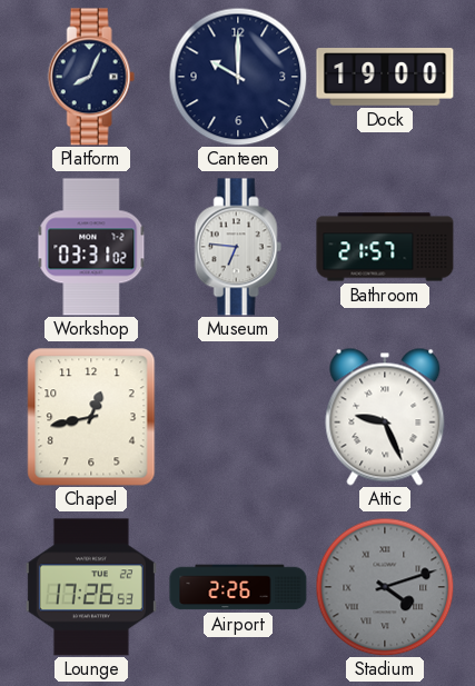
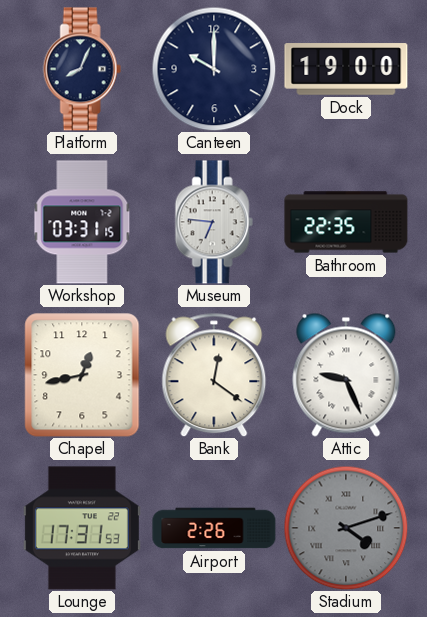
Workshop: 03:31:02 -> 03:31:15
Bathroom: 21:57 -> 22:35
Bank: none -> 12:21
Lounge: 17:26 -> 17:31
